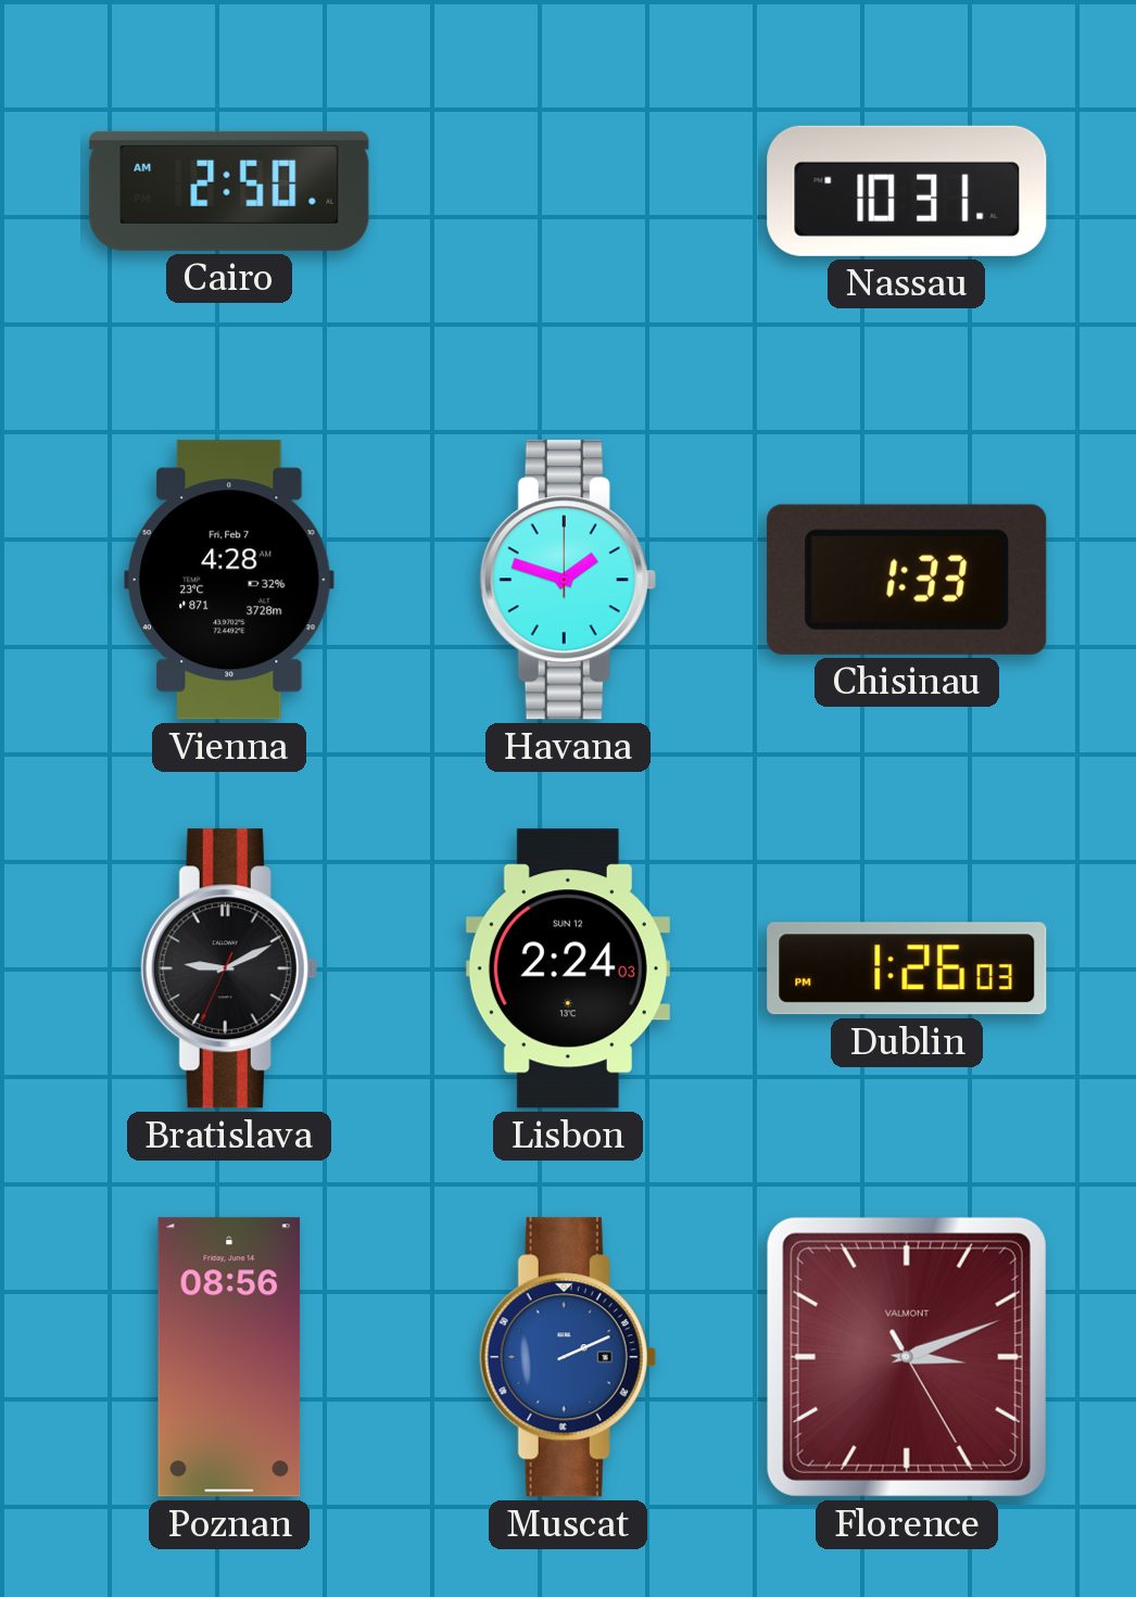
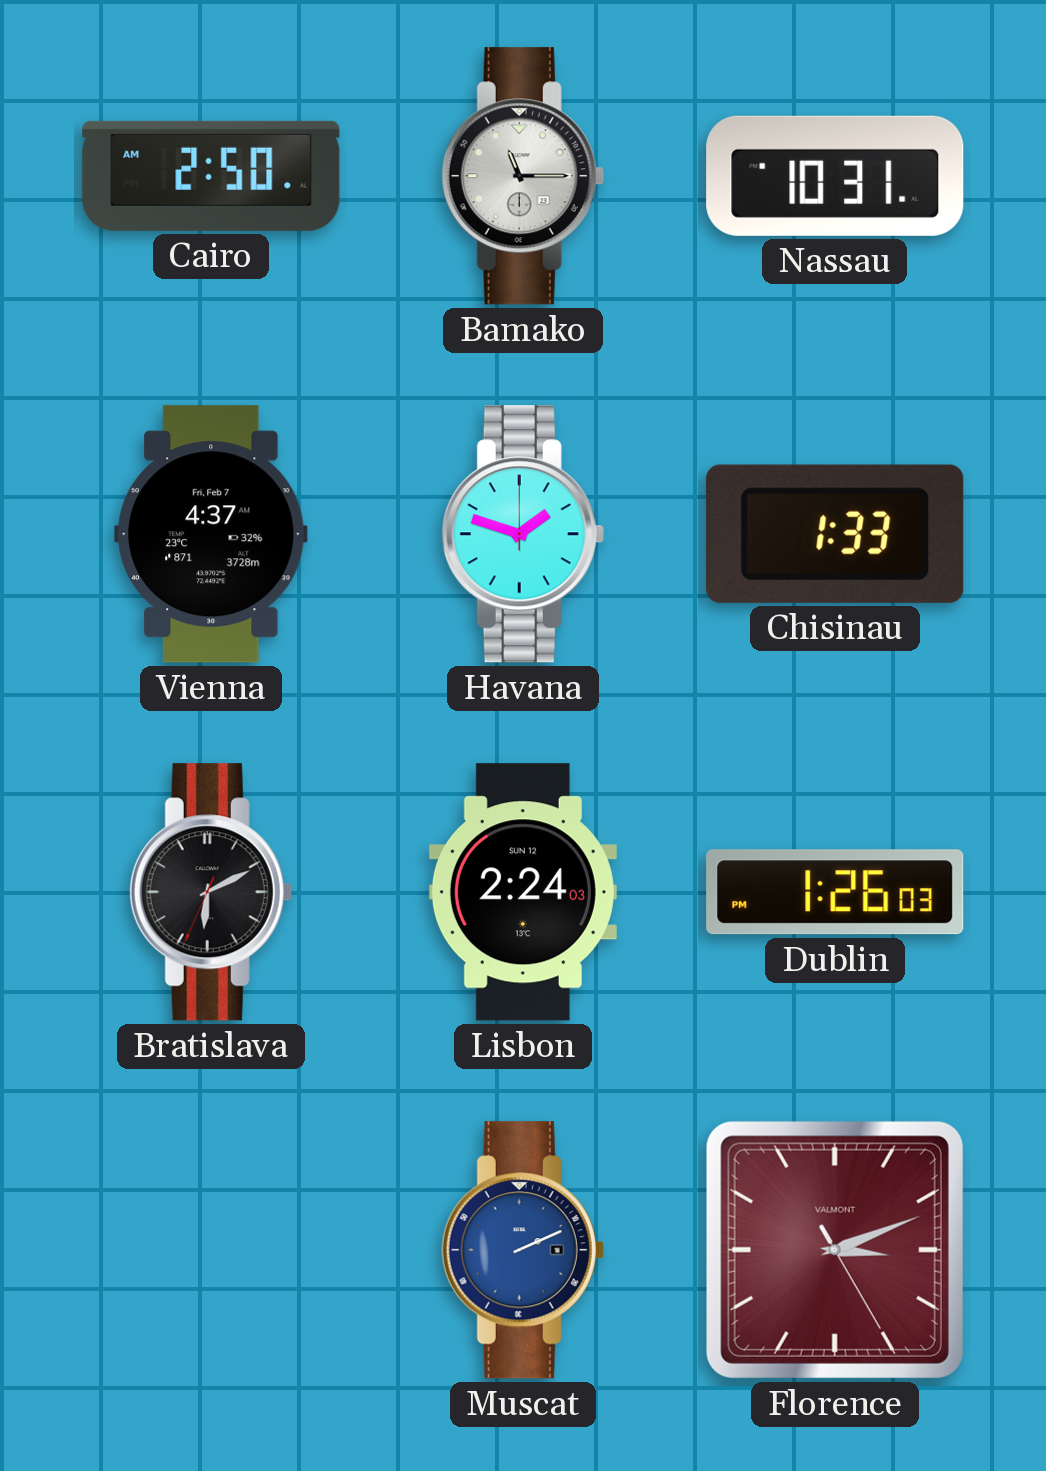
Bamako: none -> 11:15
Vienna: 4:28 -> 4:37
Bratislava: 9:10 -> 6:10
Poznan: 08:56 -> none
